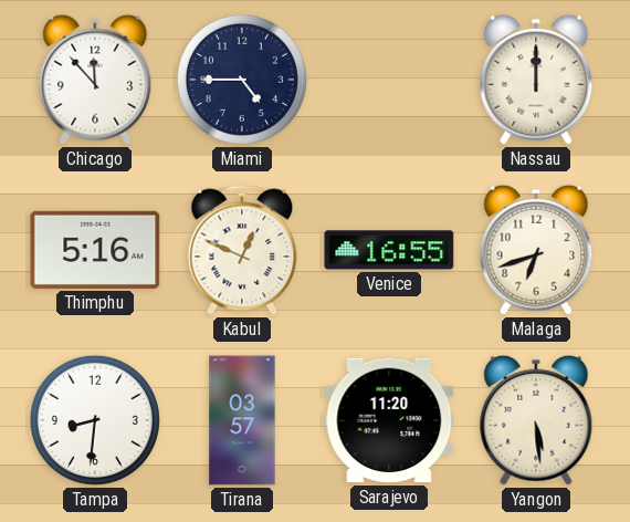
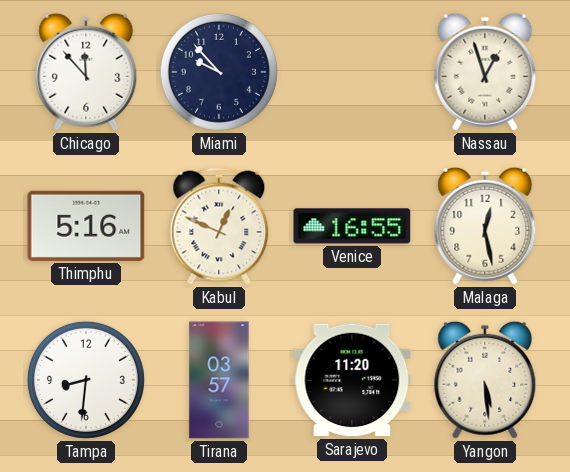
Miami: 4:45 -> 9:53
Nassau: 12:00 -> 12:57
Malaga: 6:42 -> 12:28
